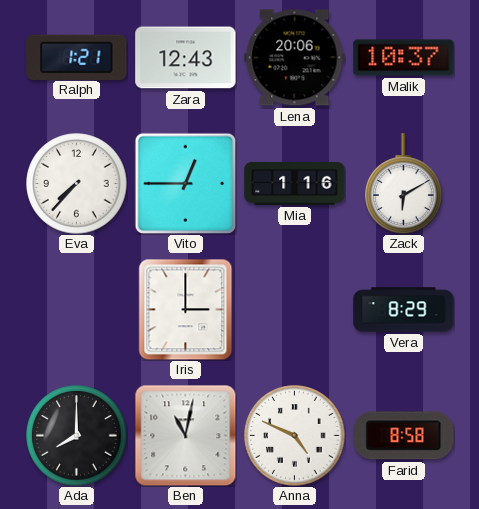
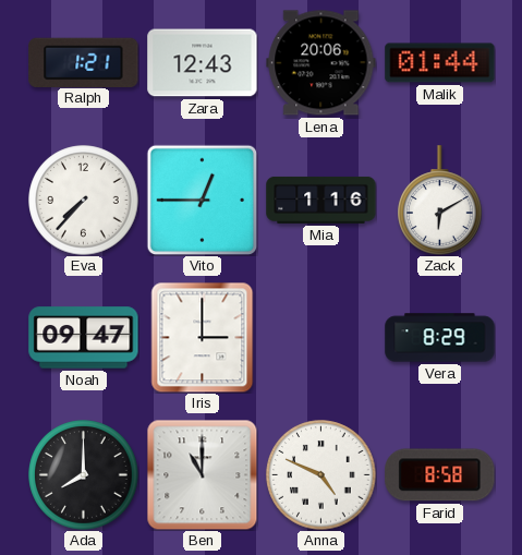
Malik: 10:37 -> 01:44
Noah: none -> 09:47
Ben: 11:02 -> 11:00
